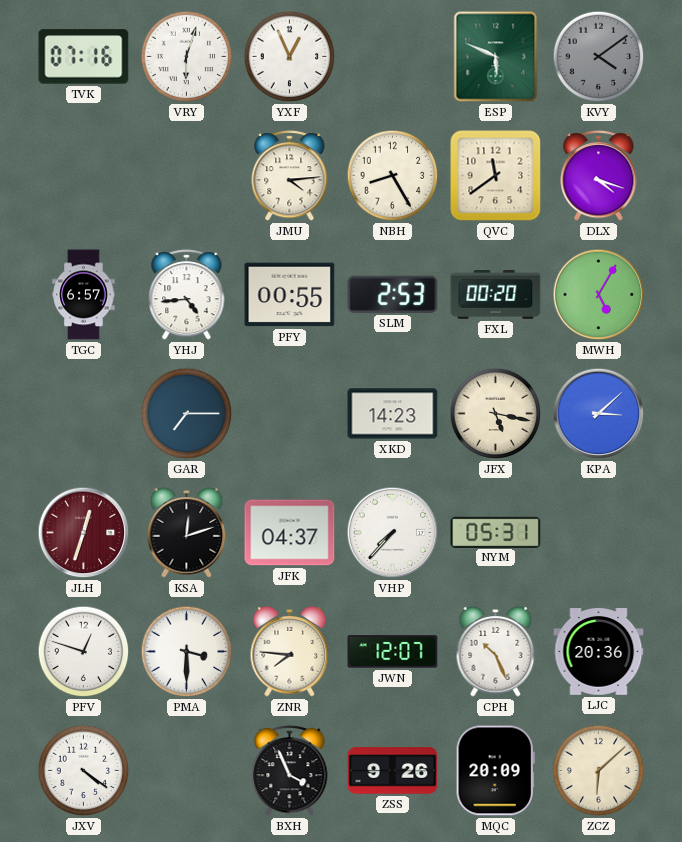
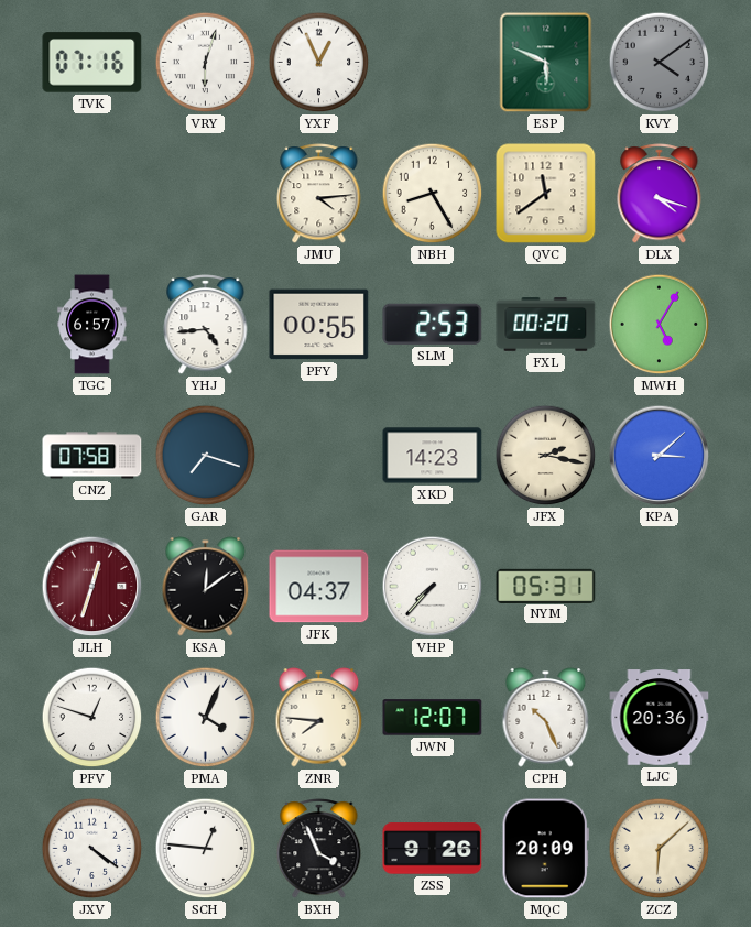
CNZ: none -> 07:58
GAR: 7:15 -> 7:18
JFX: 5:17 -> 2:17
KSA: 12:12 -> 12:09
PMA: 3:30 -> 4:04
SCH: none -> 12:46
